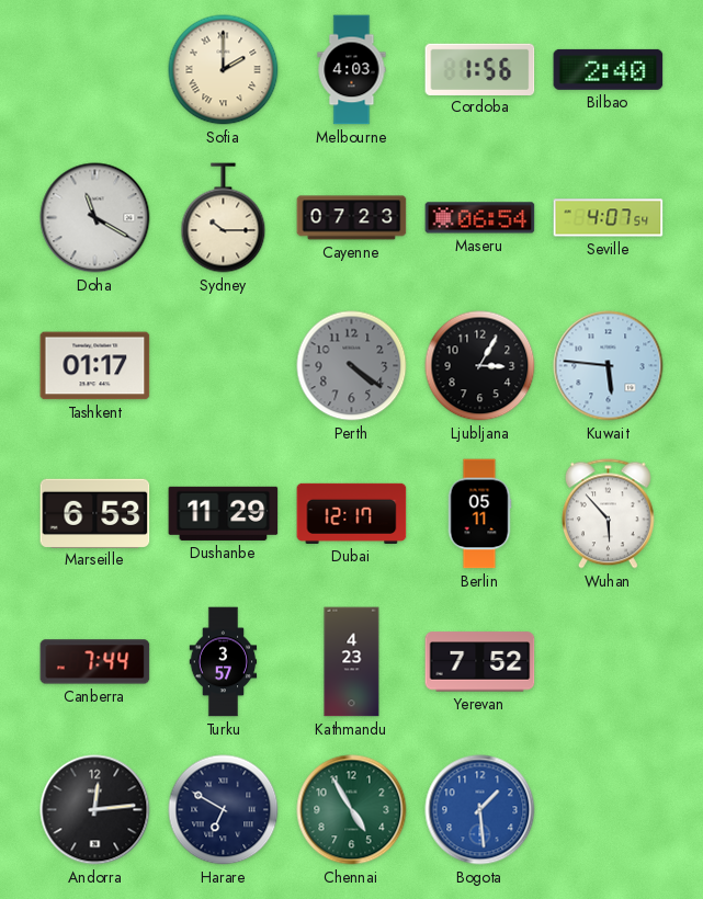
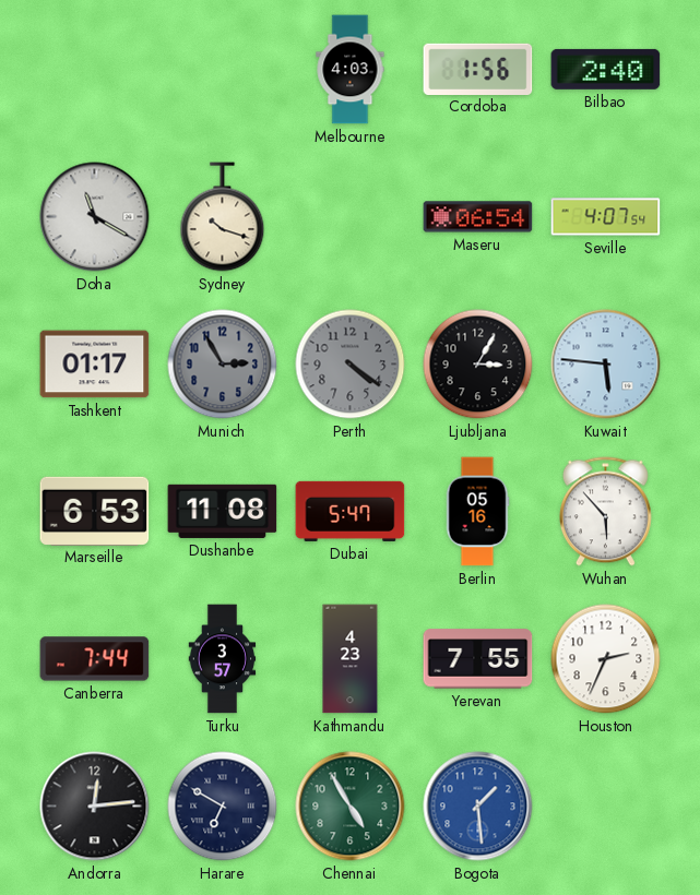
Sofia: 2:00 -> none
Sydney: 10:15 -> 10:18
Cayenne: 07:23 -> none
Munich: none -> 2:55
Dushanbe: 11:29 -> 11:08
Dubai: 12:17 -> 5:47
Berlin: 05:11 -> 05:16
Yerevan: 7:52 -> 7:55
Houston: none -> 2:34
